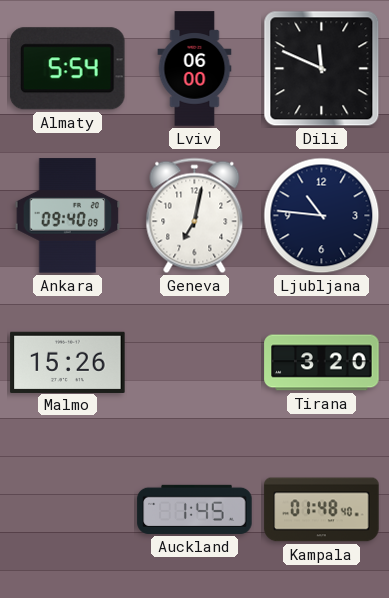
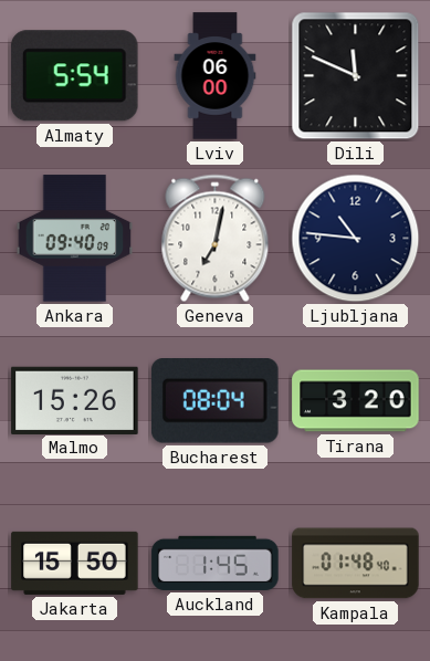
Bucharest: none -> 08:04
Jakarta: none -> 15:50
